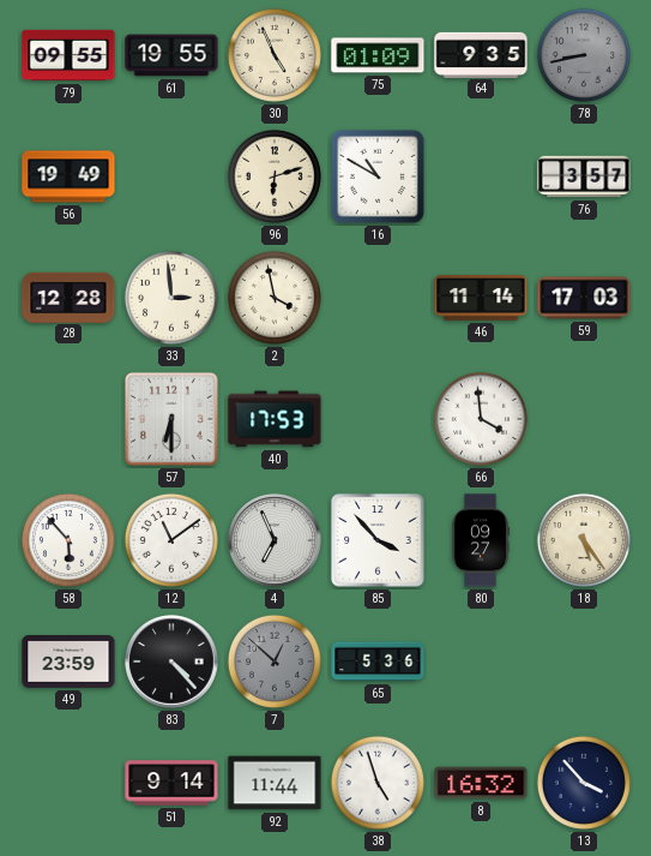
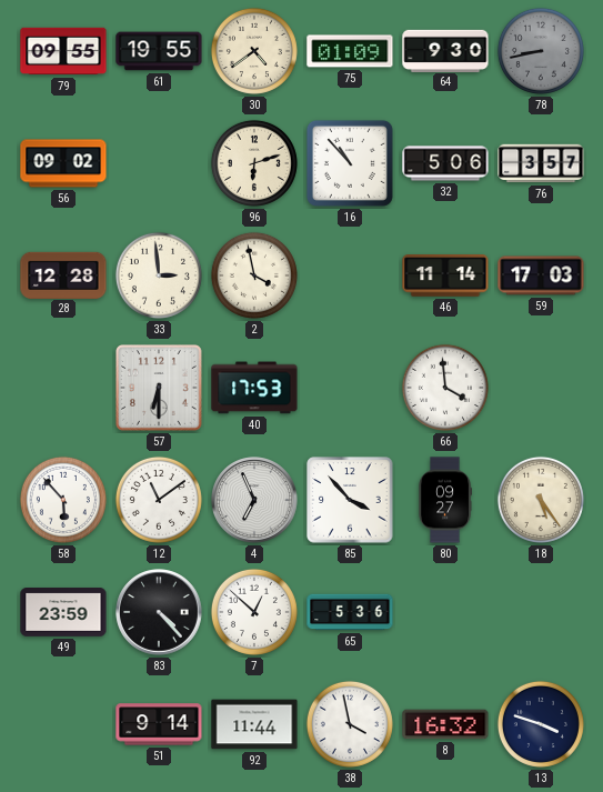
30: 4:56 -> 4:39
64: 9:35 -> 9:30
56: 19:49 -> 09:02
16: 10:50 -> 10:53
32: none -> 5:06
7 dial: grey -> white
38: 4:57 -> 3:58
13: 3:53 -> 3:48
